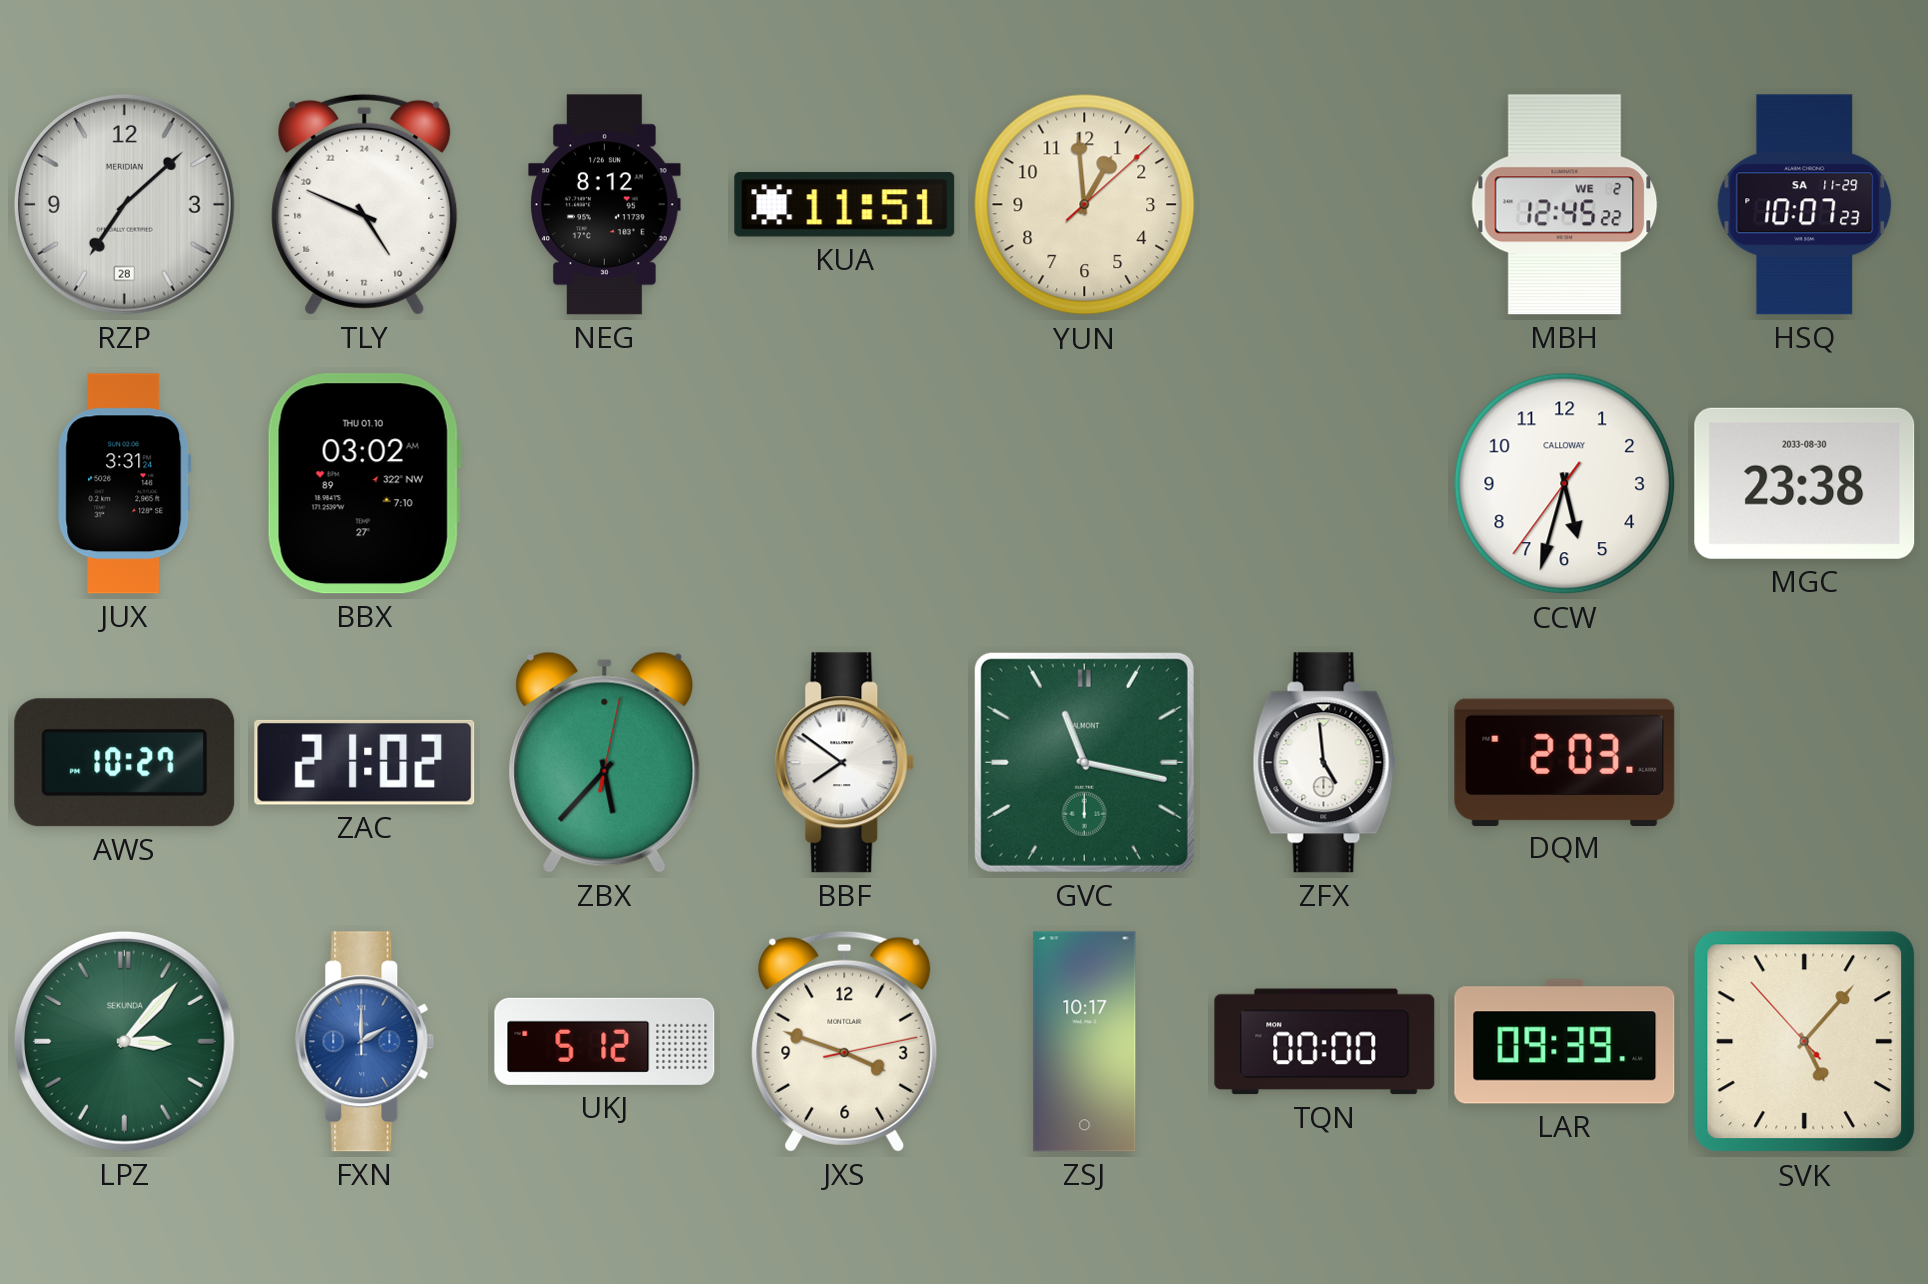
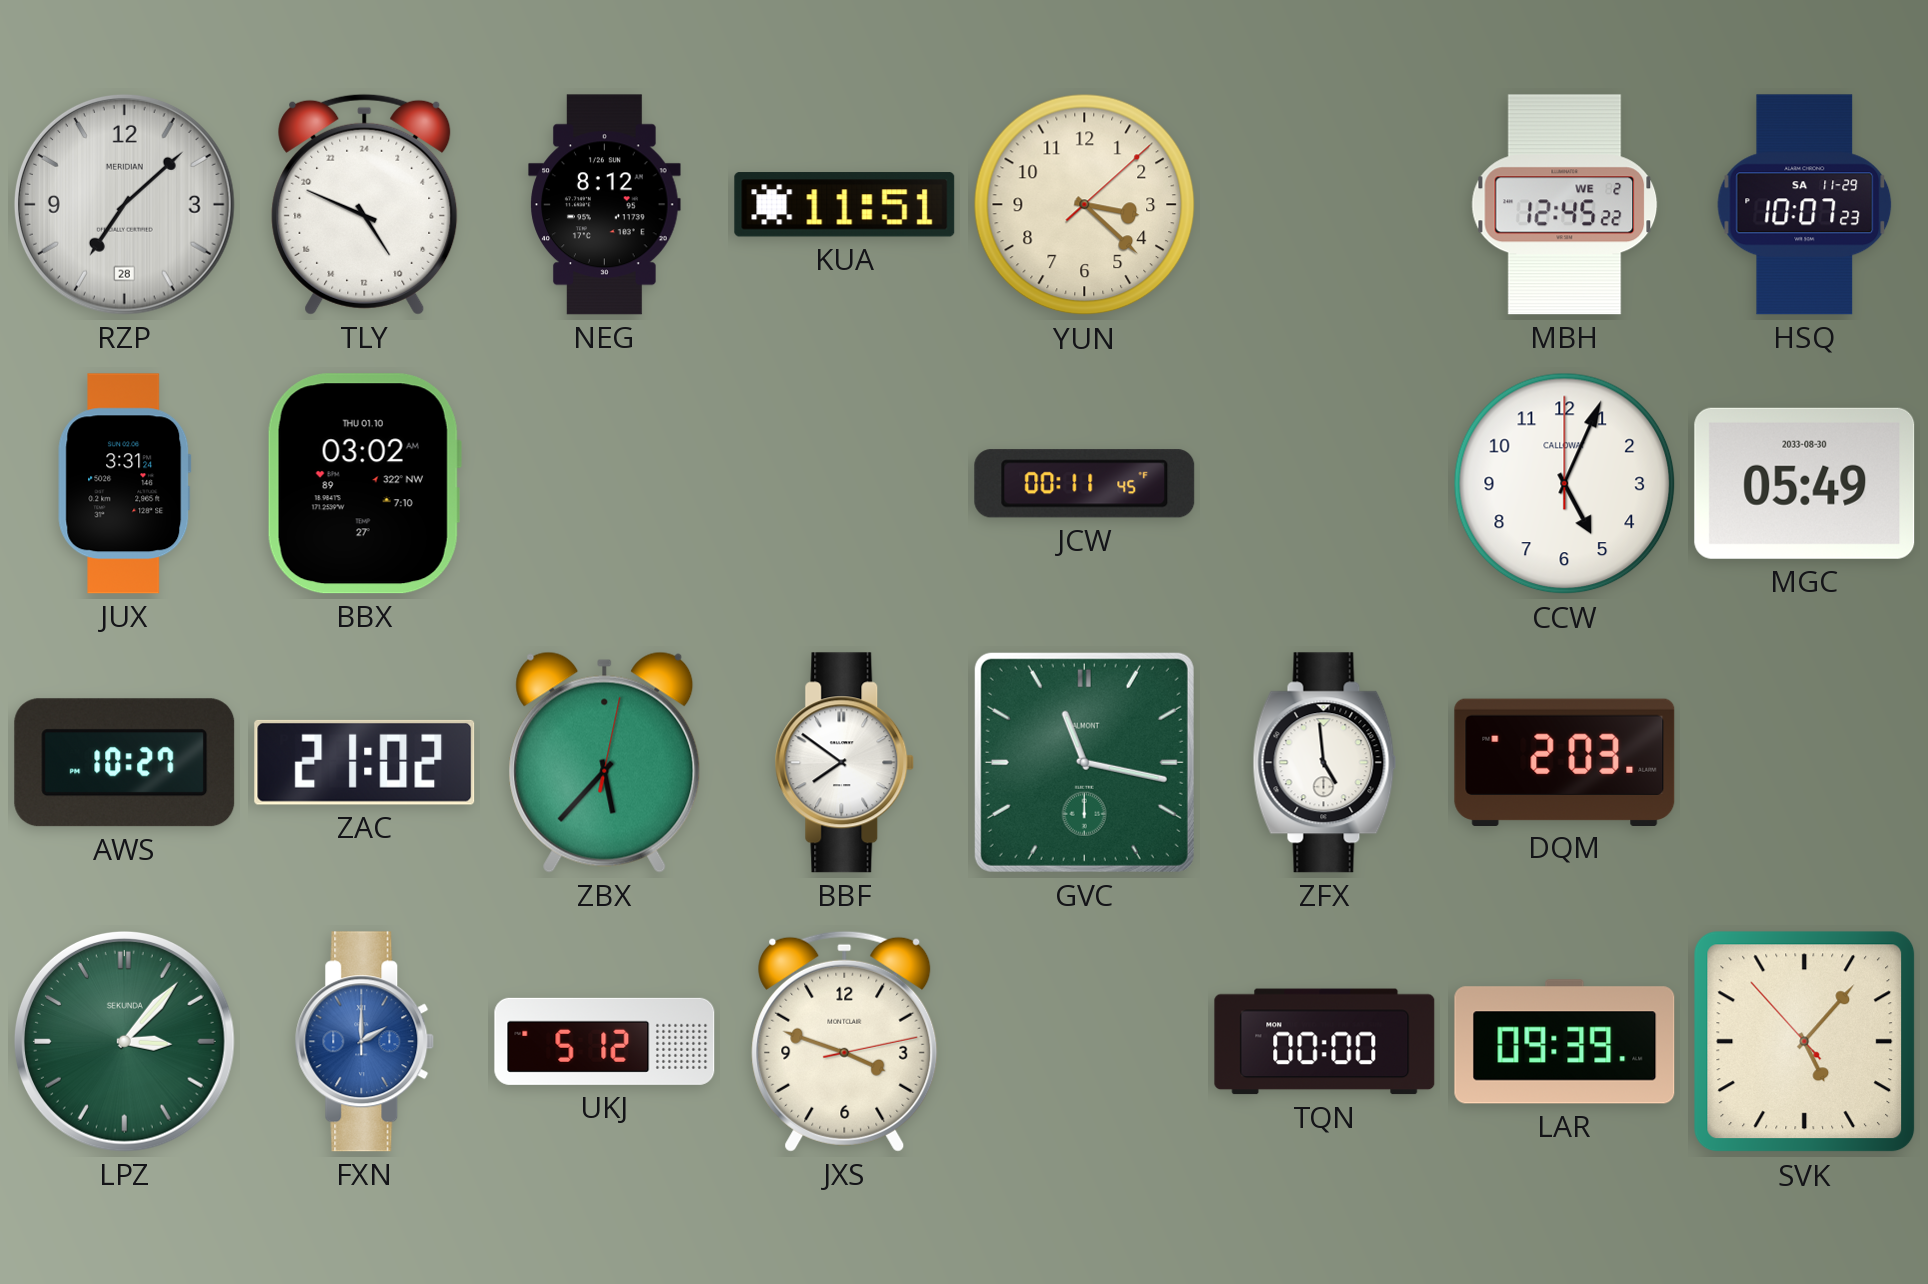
YUN: 12:59 -> 3:22
JCW: none -> 00:11
CCW: 5:32 -> 5:04
MGC: 23:38 -> 05:49
ZSJ: 10:17 -> none
